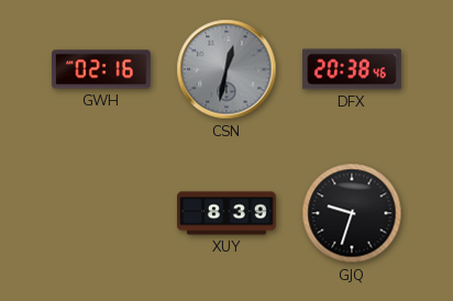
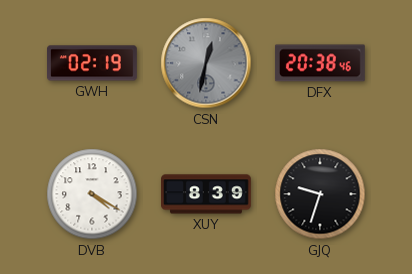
GWH: 02:16 -> 02:19
DVB: none -> 4:20
